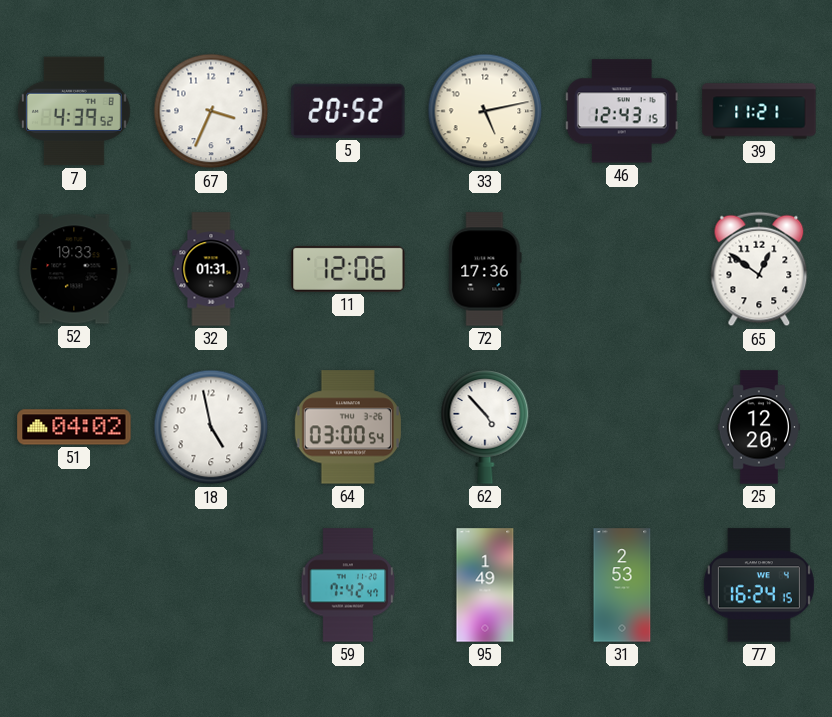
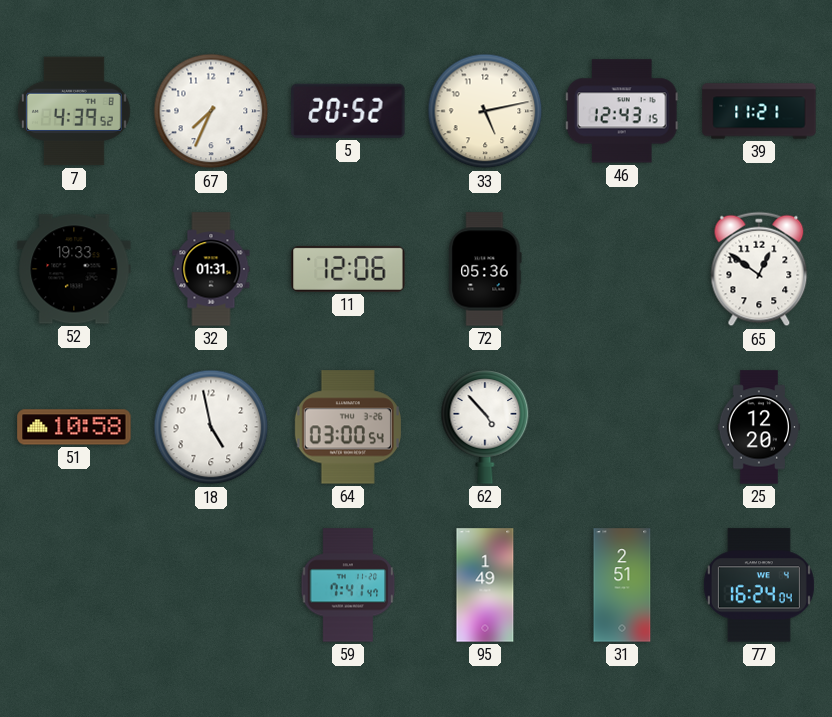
67: 3:34 -> 7:34
72: 17:36 -> 05:36
51: 04:02 -> 10:58
59: 7:42 -> 7:41
31: 2:53 -> 2:51
77: 16:24:15 -> 16:24:04
